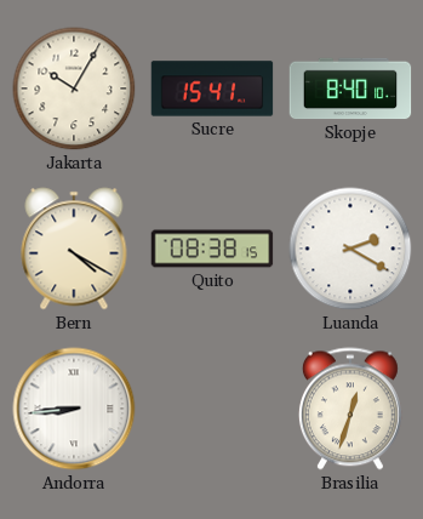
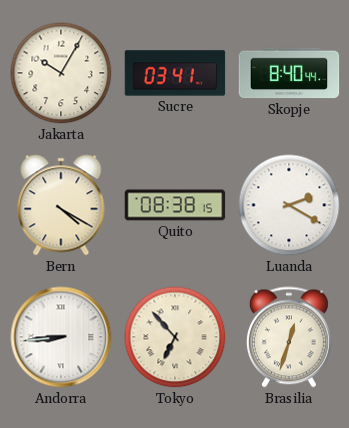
Sucre: 15:41 -> 03:41
Skopje: 8:40:10 -> 8:40:44
Tokyo: none -> 6:53
